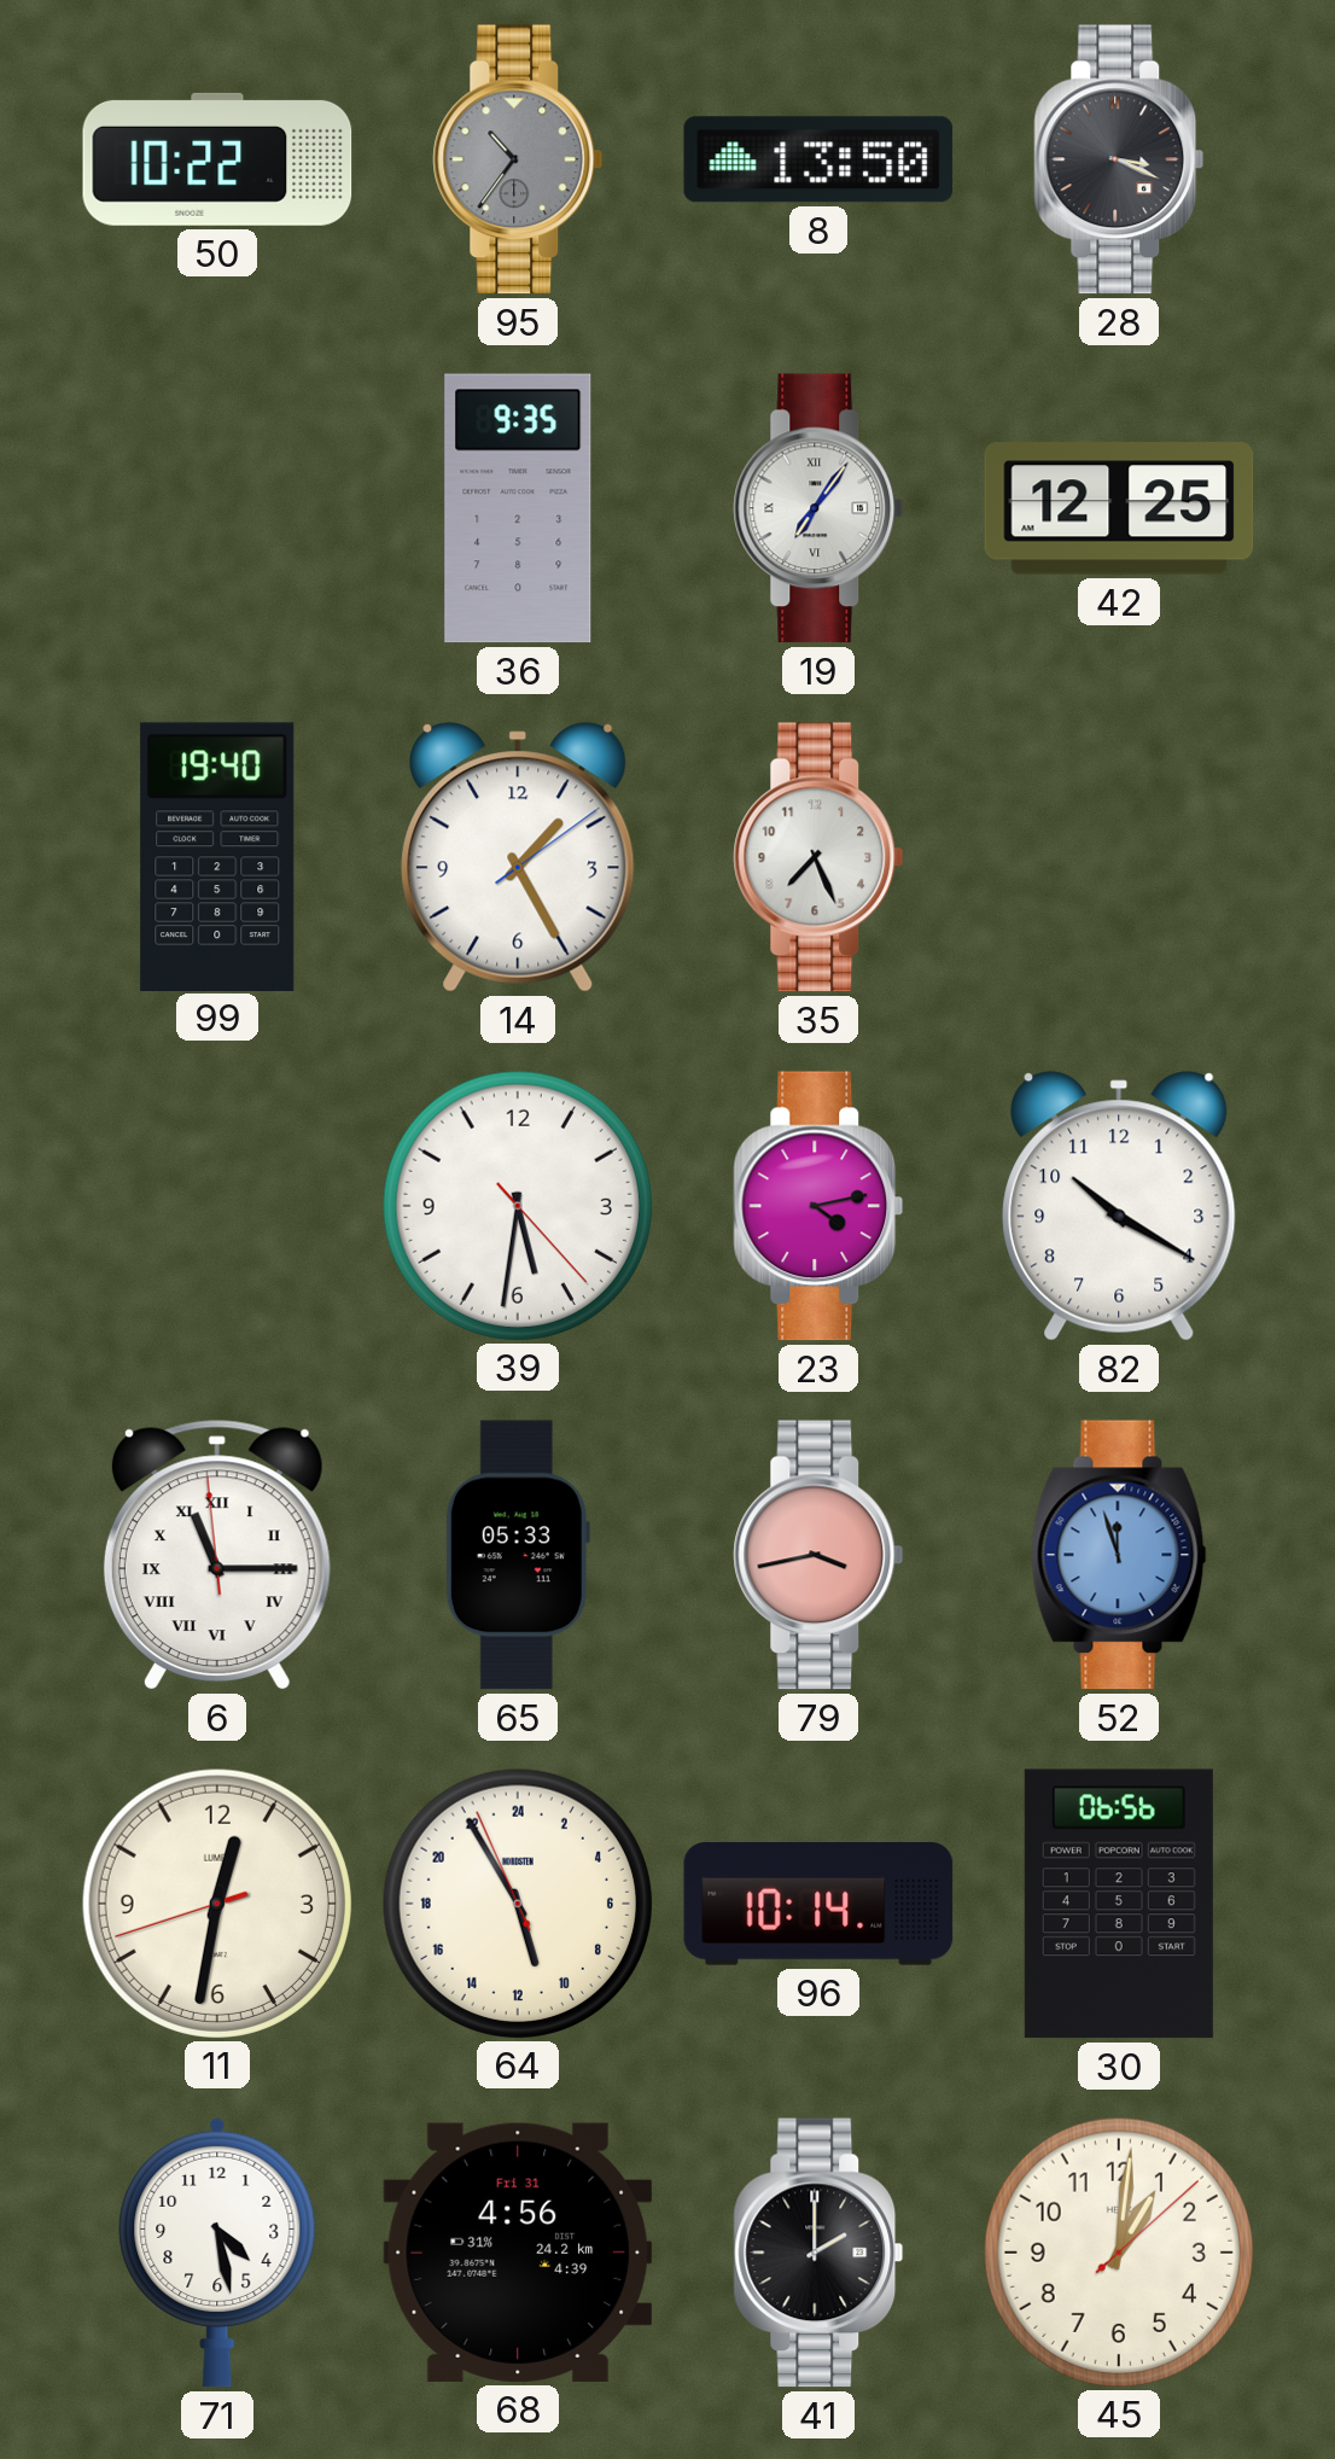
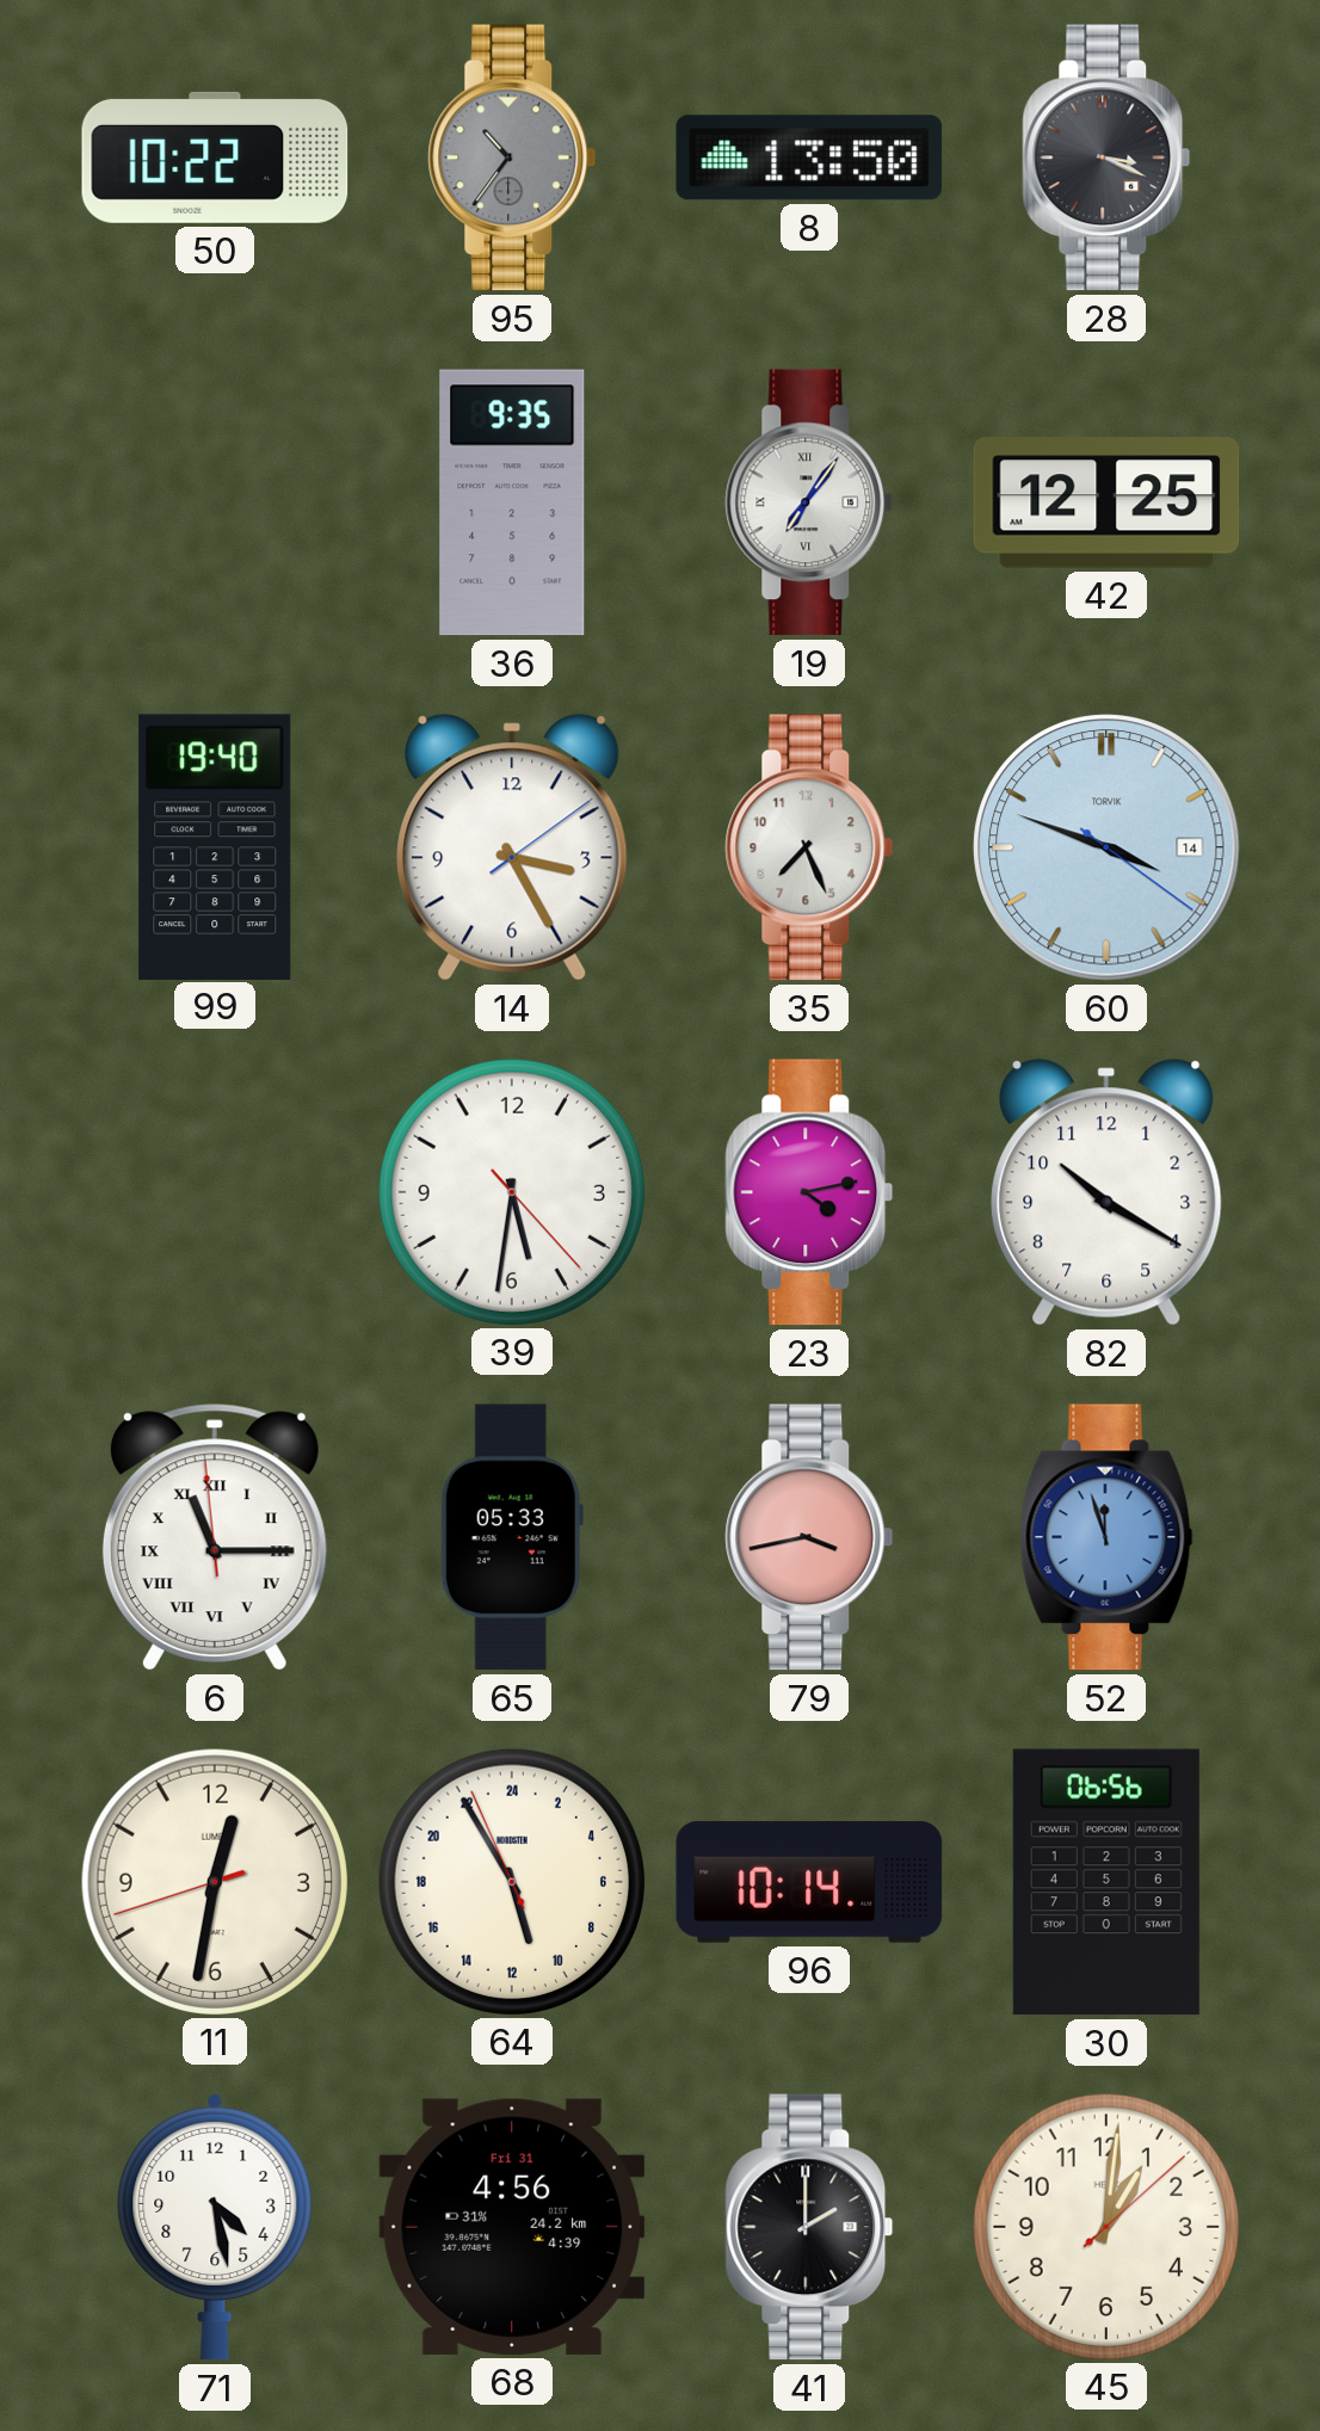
14: 1:25 -> 3:25
60: none -> 3:48
